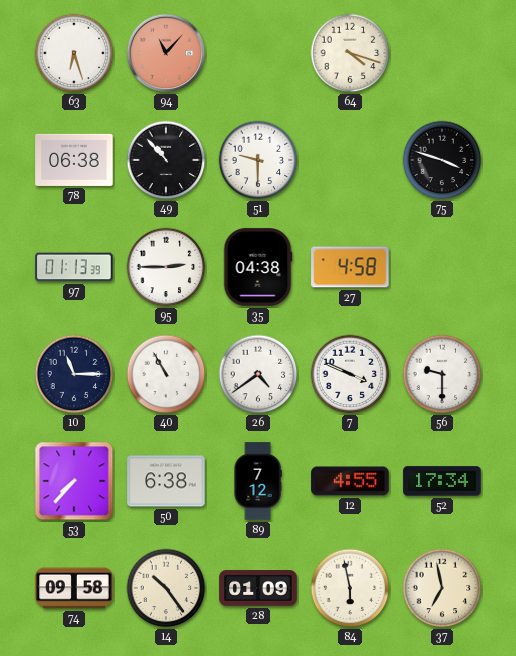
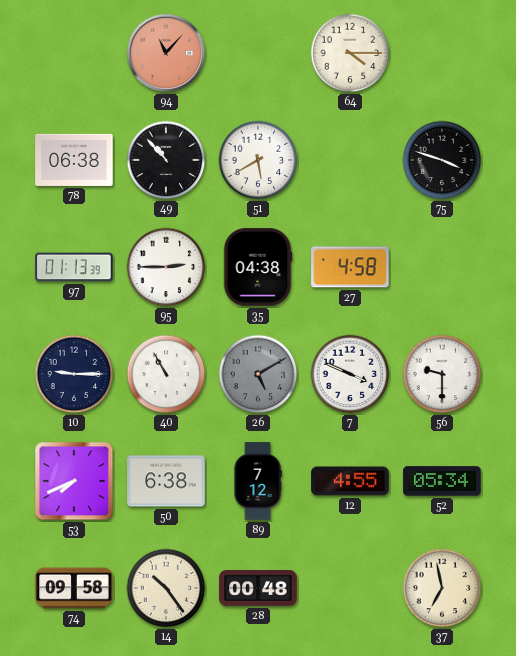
63: 6:27 -> none
64: 4:18 -> 4:15
51: 9:30 -> 5:40
10: 11:15 -> 9:15
26: 4:39 -> 5:10
26 dial: white -> grey
53: 7:37 -> 7:41
52: 17:34 -> 05:34
28: 01:09 -> 00:48
84: 5:58 -> none
